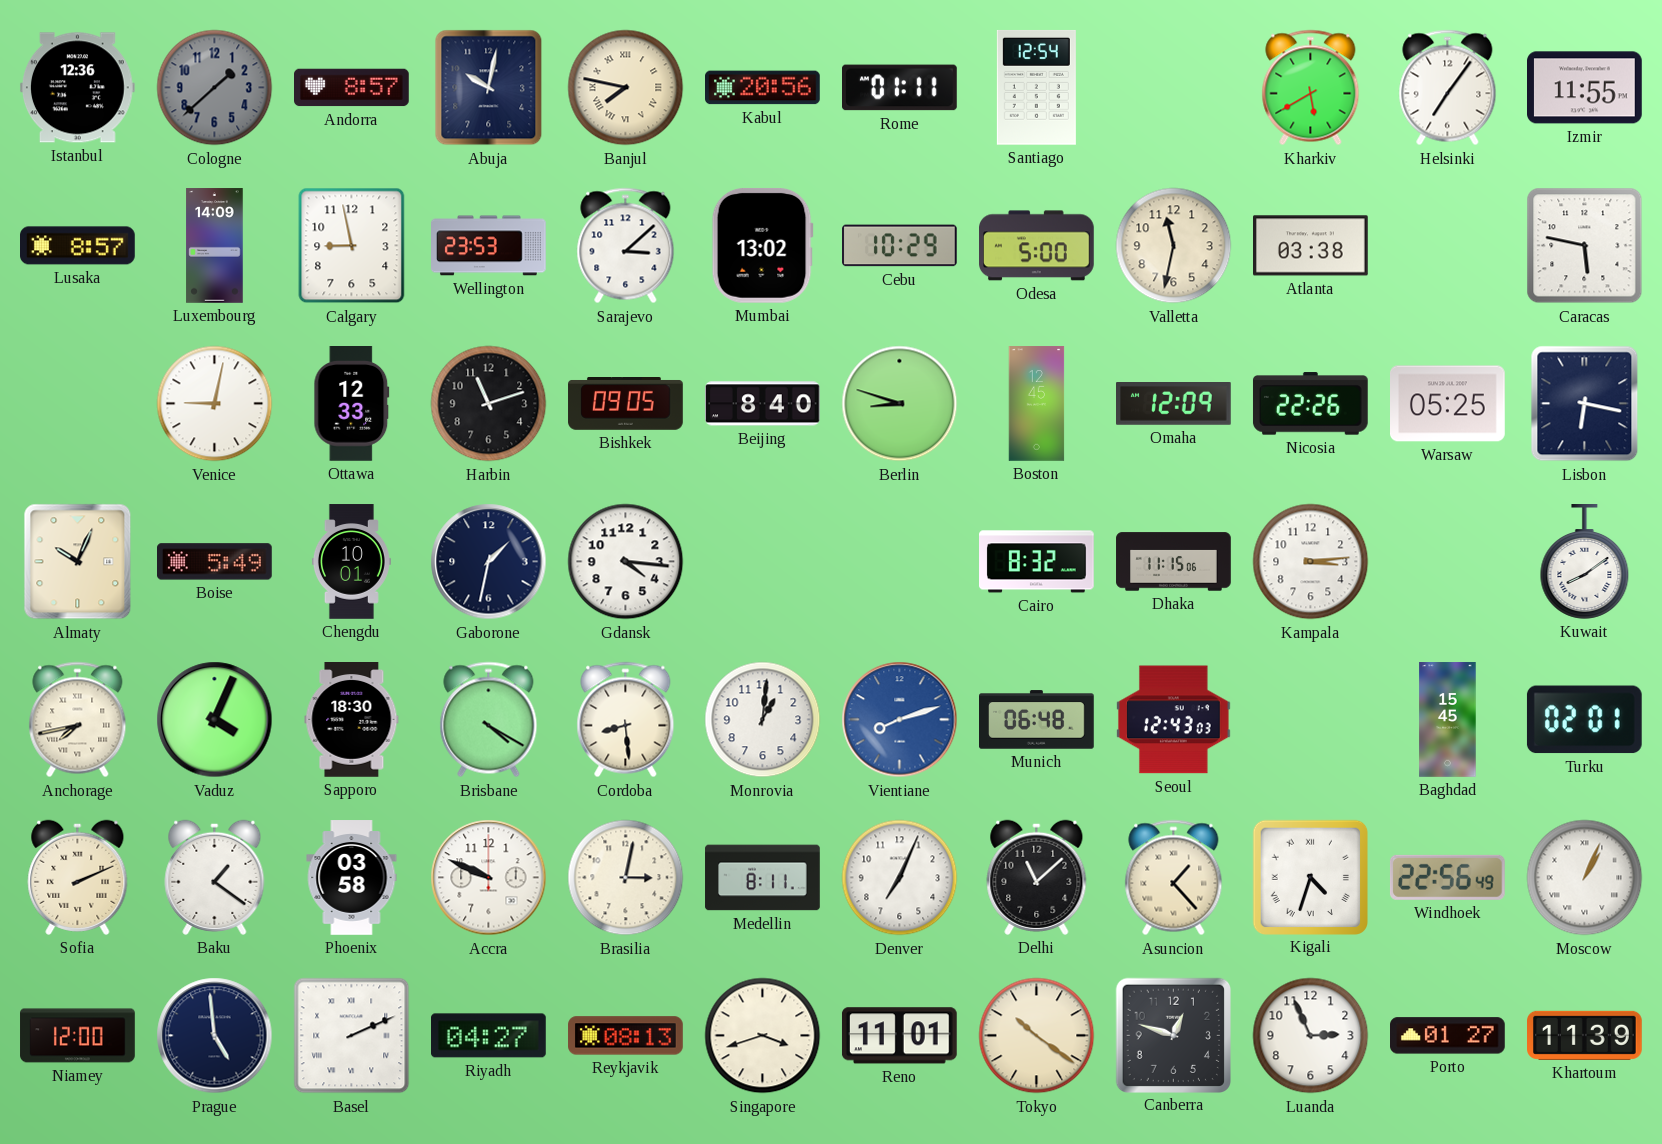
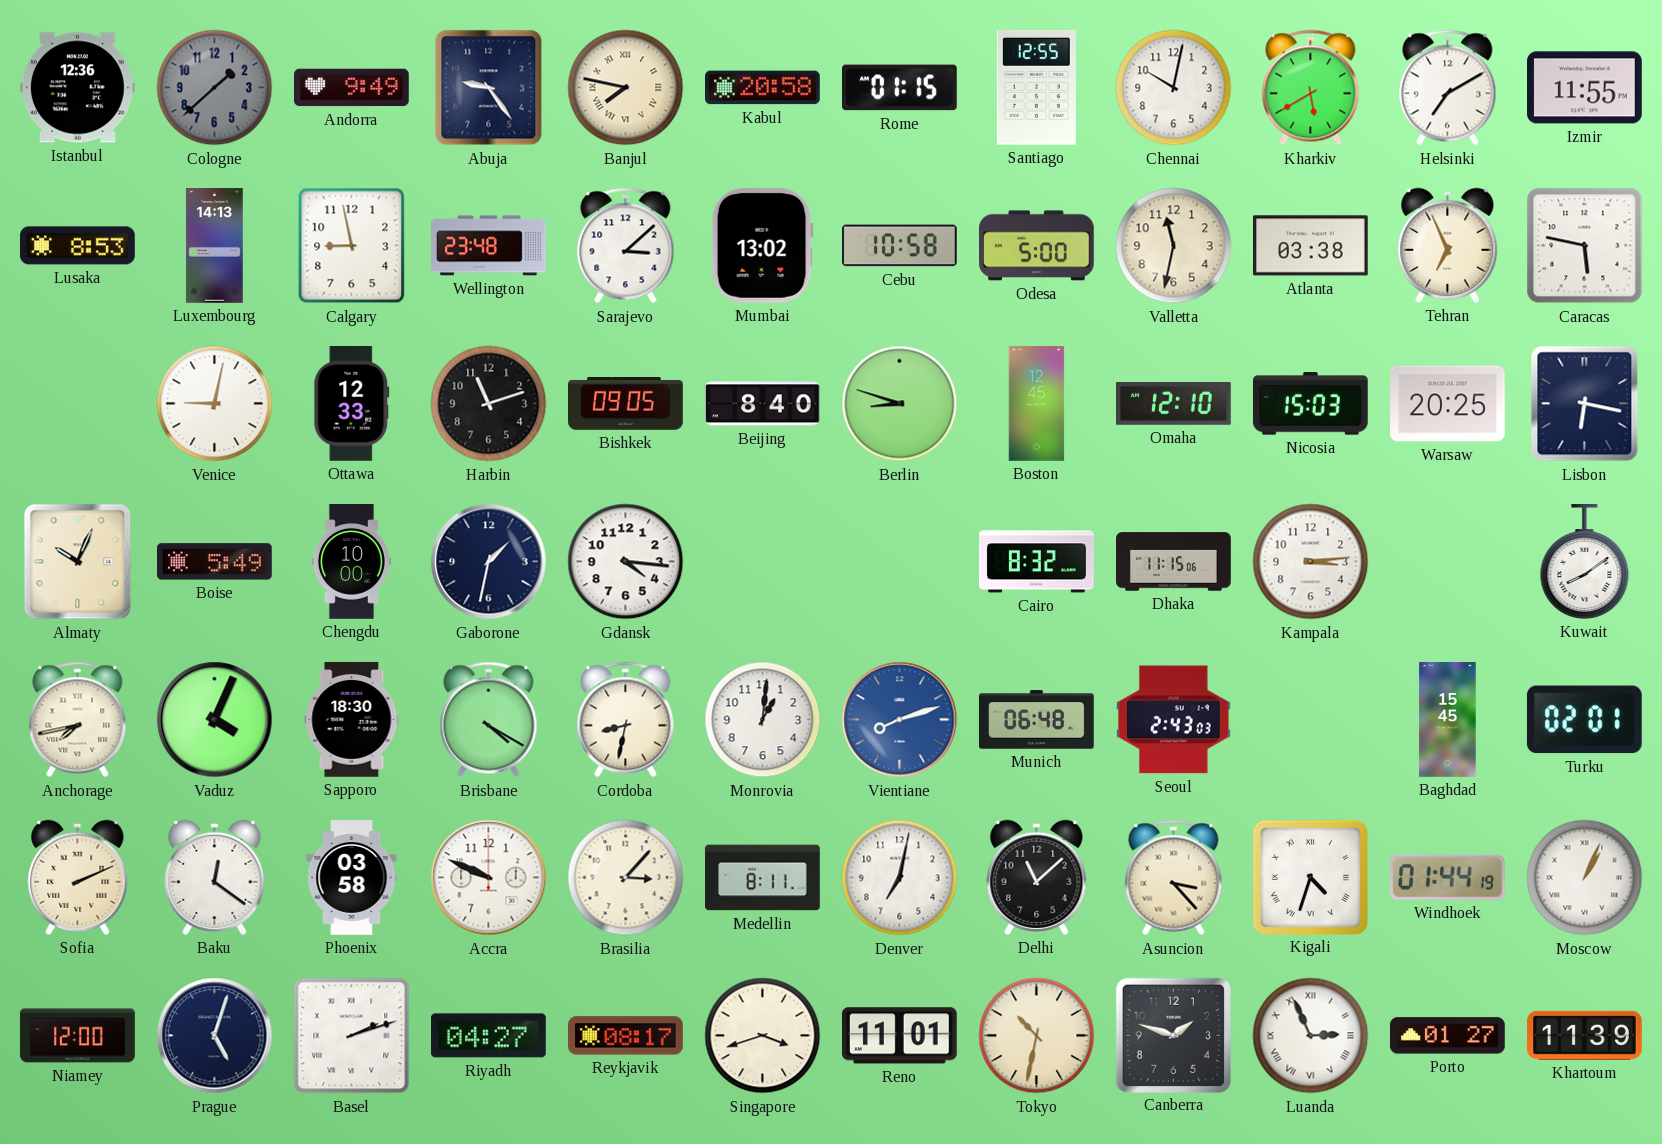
Andorra: 8:57 -> 9:49
Abuja: 10:02 -> 9:24
Kabul: 20:56 -> 20:58
Rome: 01:11 -> 01:15
Santiago: 12:54 -> 12:55
Chennai: none -> 10:02
Helsinki: 7:06 -> 7:10
Lusaka: 8:57 -> 8:53
Luxembourg: 14:09 -> 14:13
Wellington: 23:53 -> 23:48
Cebu: 10:29 -> 10:58
Tehran: none -> 6:56
Omaha: 12:09 -> 12:10
Nicosia: 22:26 -> 15:03
Warsaw: 05:25 -> 20:25
Chengdu: 10:01 -> 10:00
Cordoba: 8:29 -> 8:32
Seoul: 12:43 -> 2:43
Baku: 1:21 -> 12:21
Brasilia: 3:02 -> 3:07
Denver: 7:04 -> 7:02
Asuncion: 1:23 -> 3:23
Windhoek: 22:56 -> 01:44
Prague: 4:59 -> 5:03
Basel: 2:11 -> 2:12
Reykjavik: 08:13 -> 08:17
Tokyo: 10:21 -> 10:32
Canberra: 12:48 -> 1:48
Luanda numerals: Arabic -> Roman
